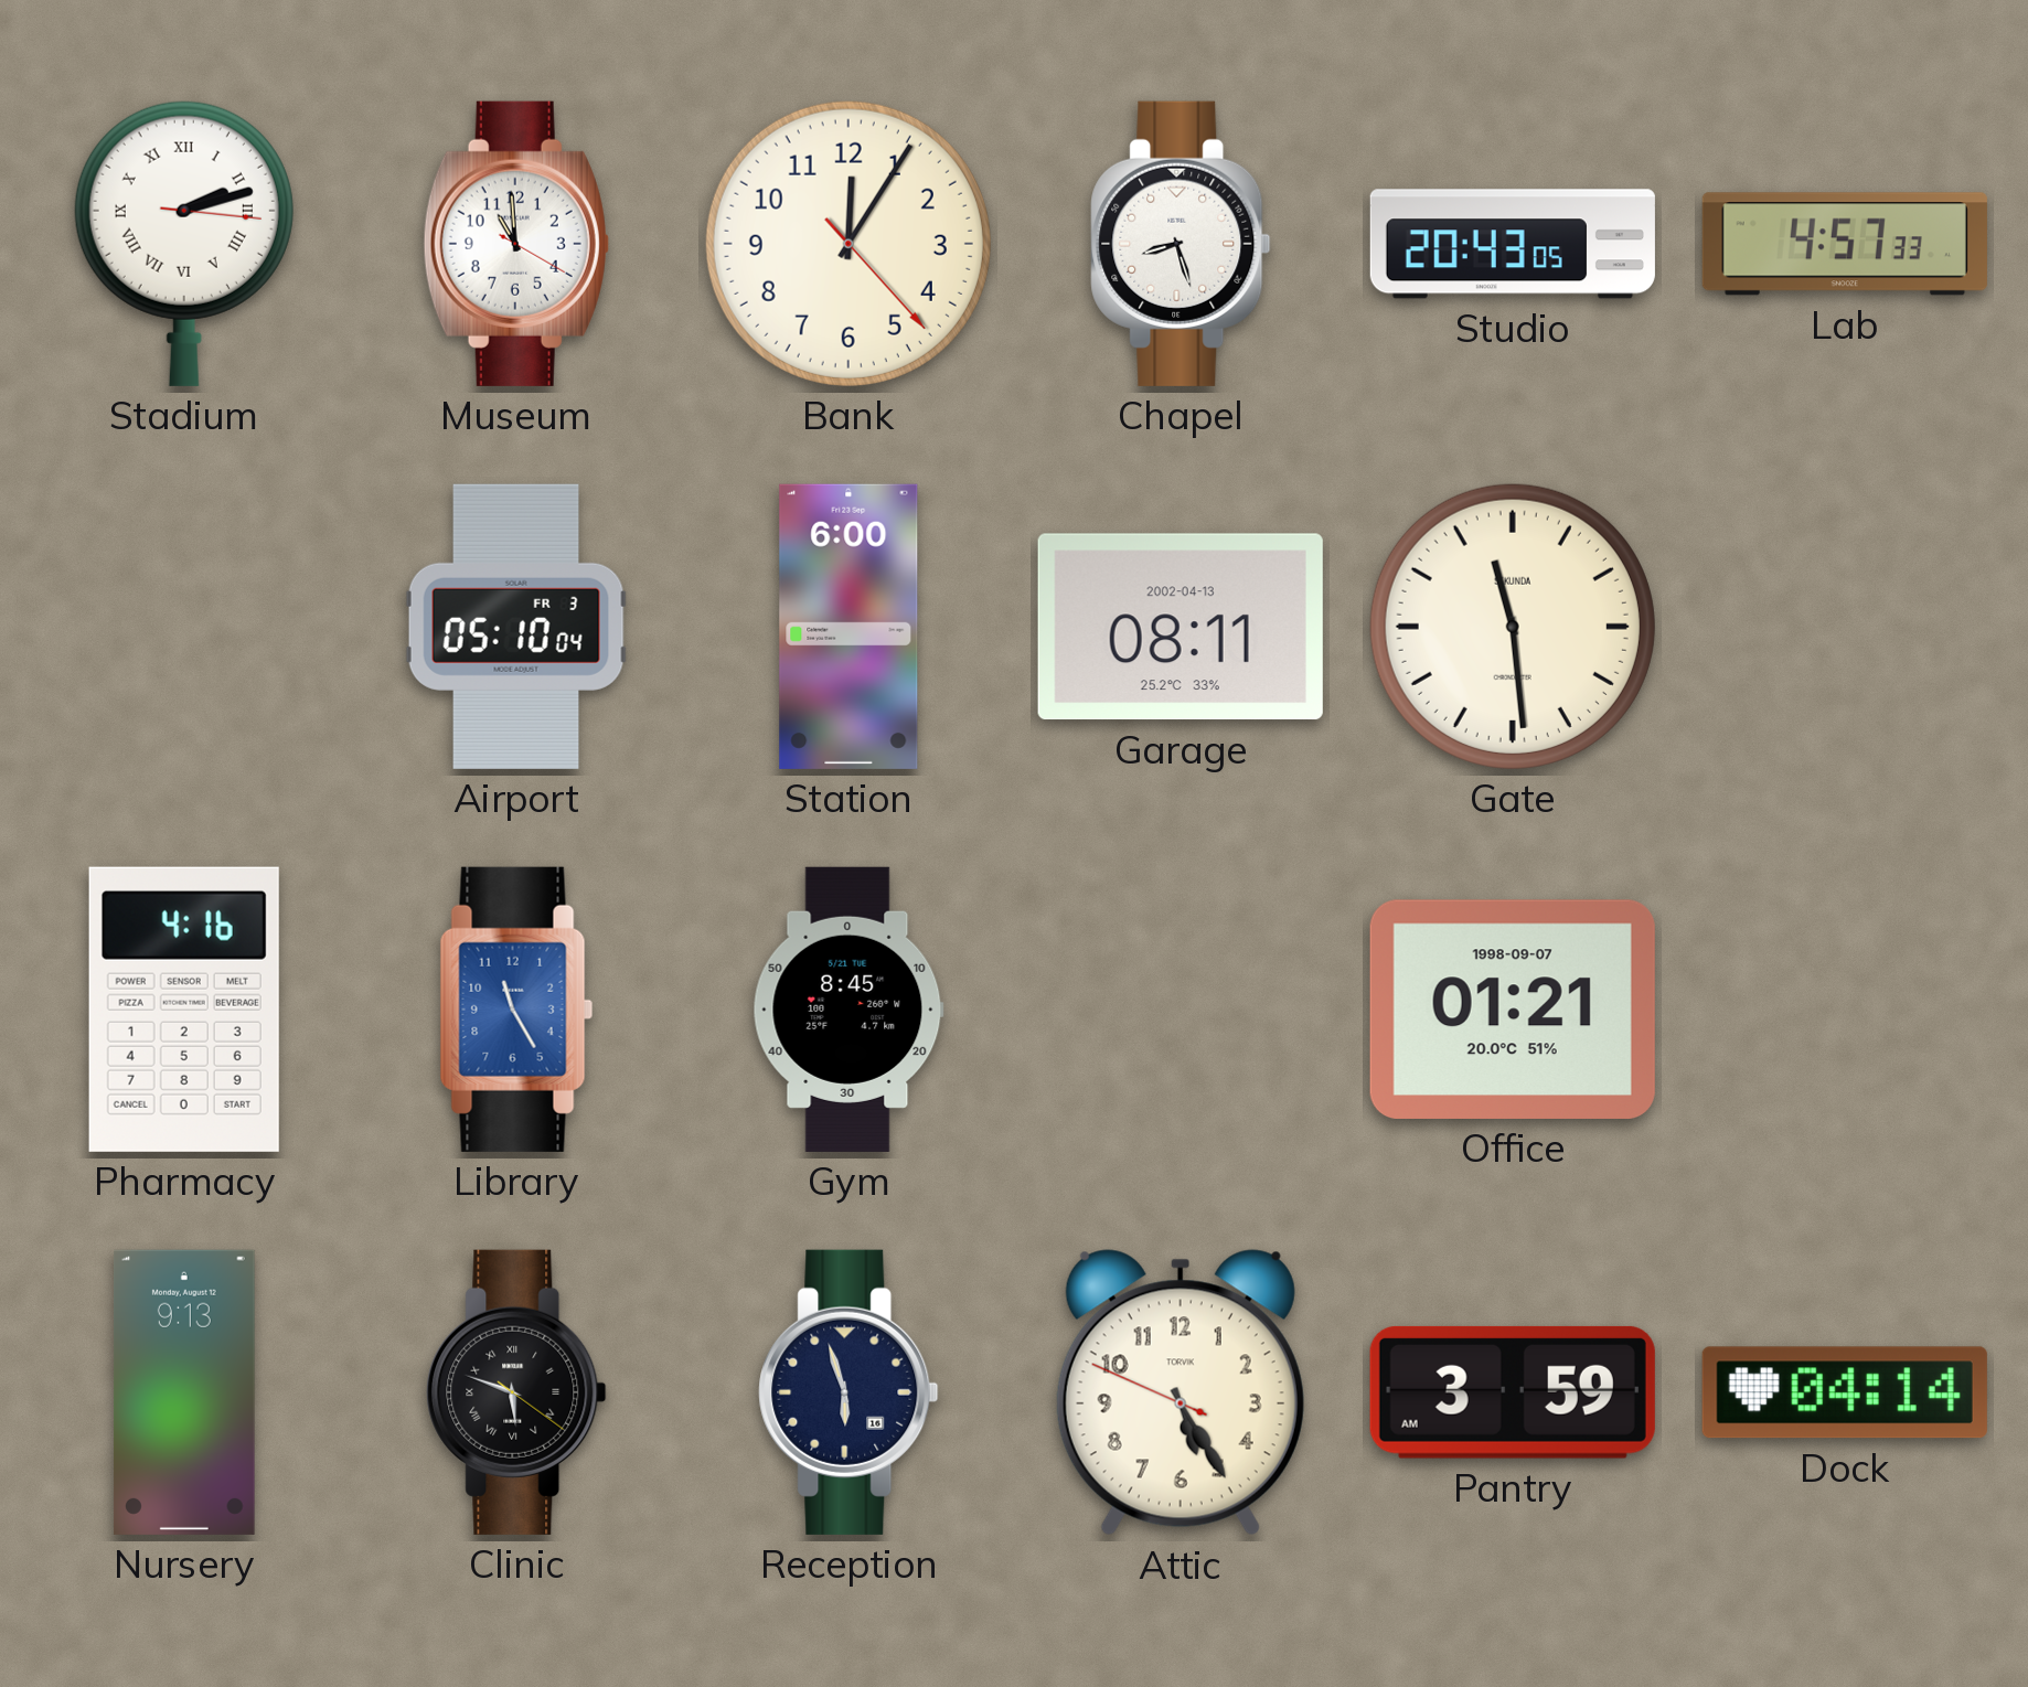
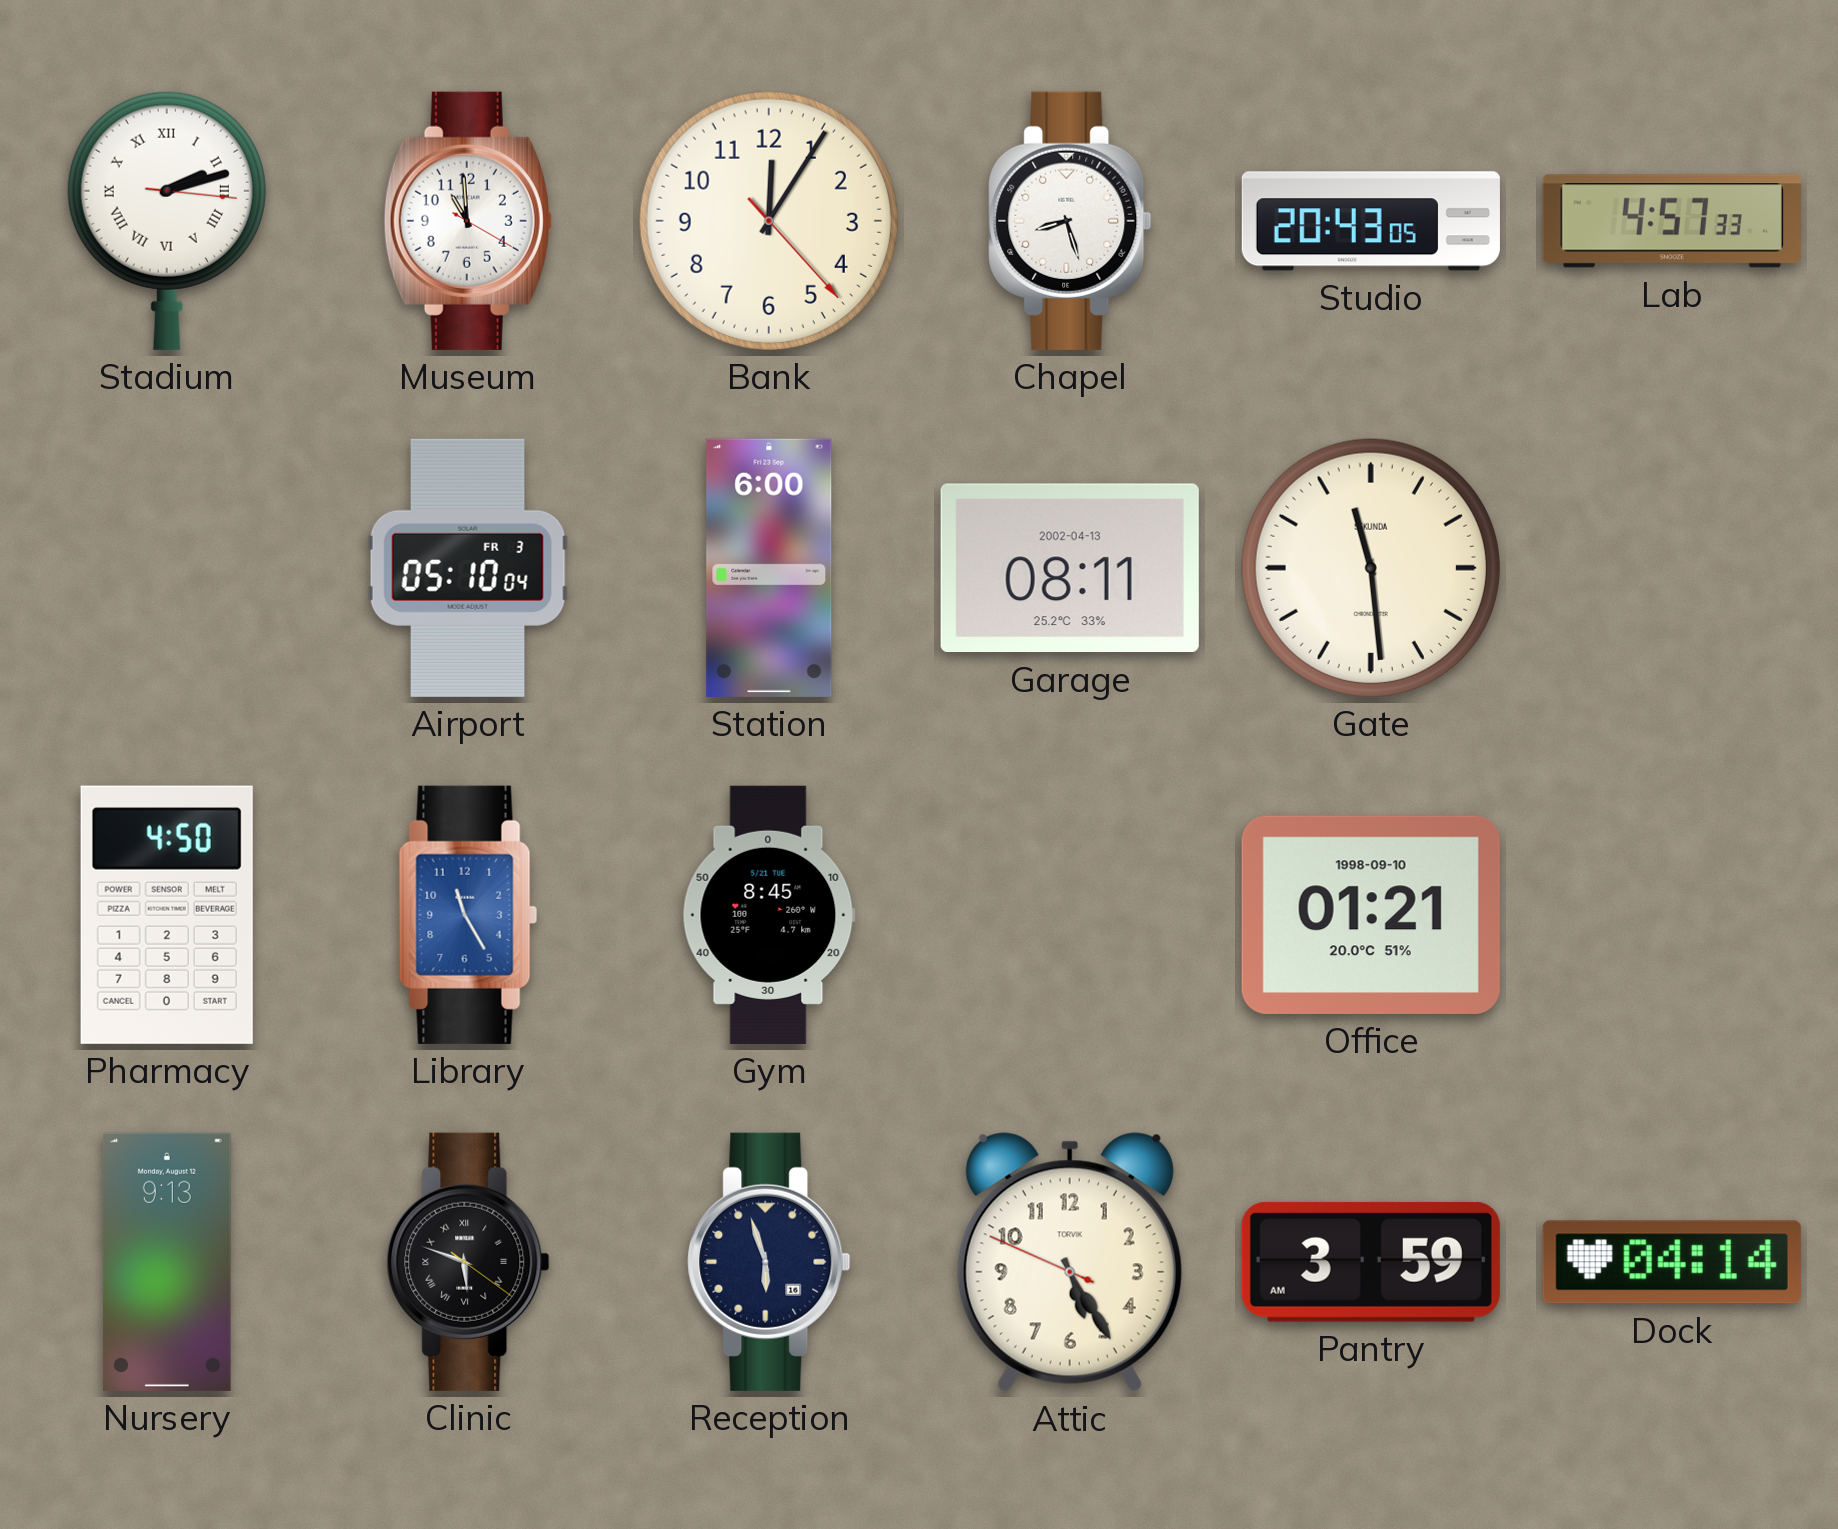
Pharmacy: 4:16 -> 4:50
Office date: 1998-09-07 -> 1998-09-10
